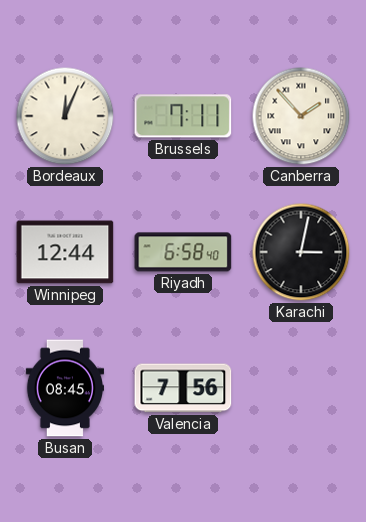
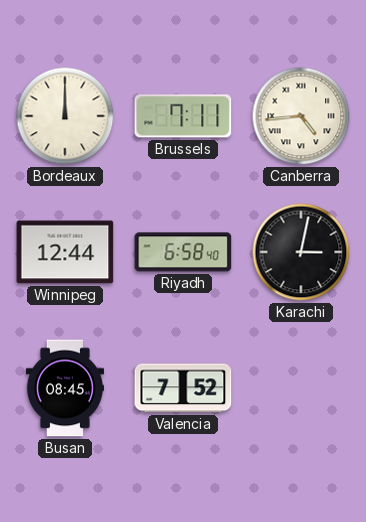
Bordeaux: 12:04 -> 12:00
Canberra: 1:53 -> 4:44
Valencia: 7:56 -> 7:52
